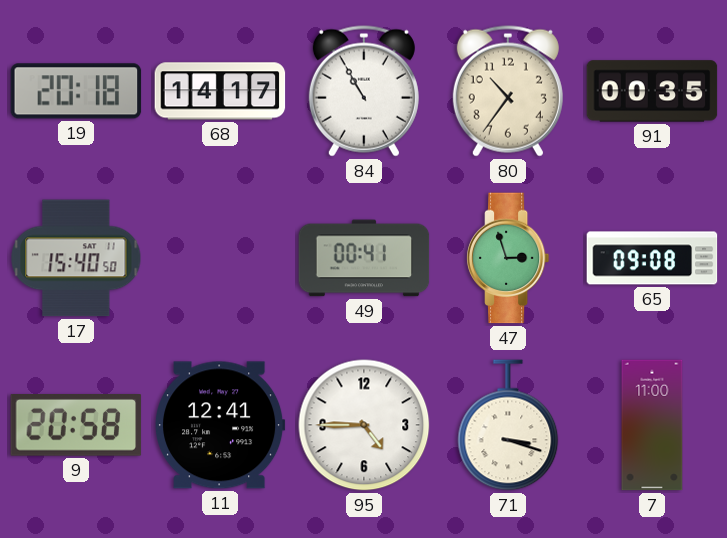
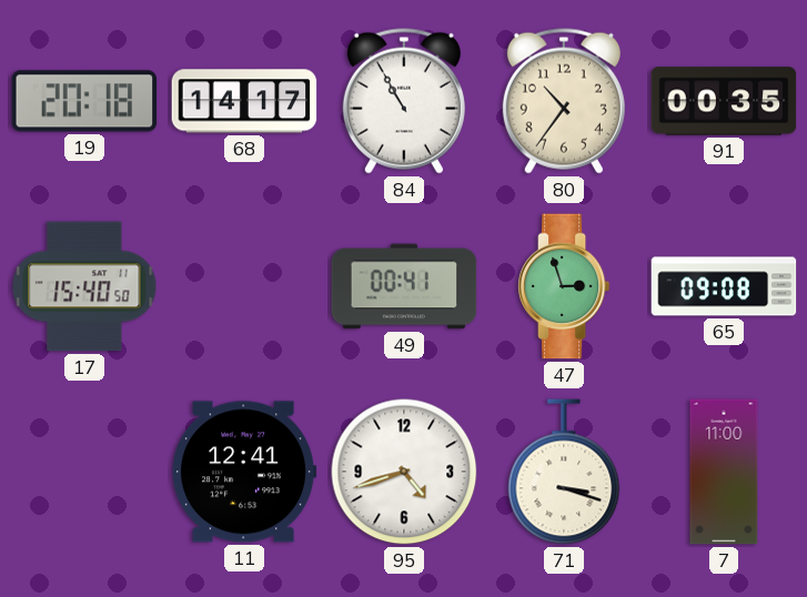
9: 20:58 -> none
95: 4:45 -> 4:42
